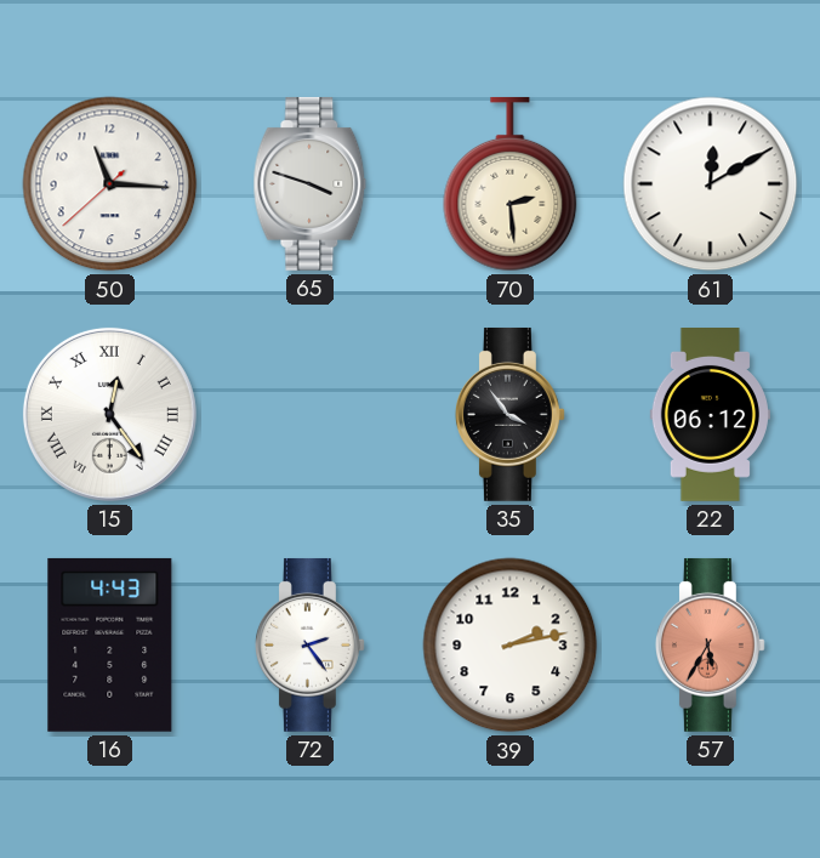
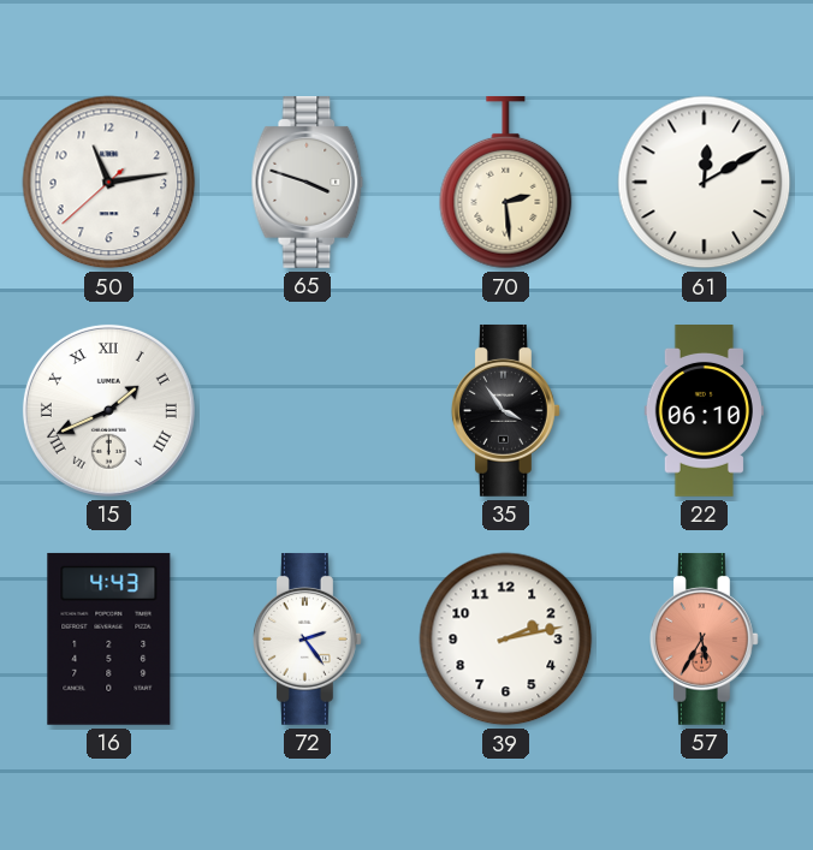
50: 11:15 -> 11:13
15: 12:24 -> 1:41
22: 06:12 -> 06:10
